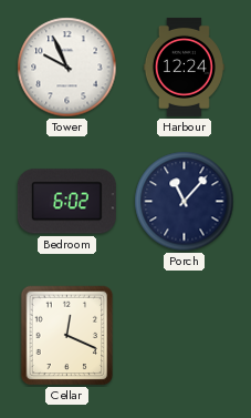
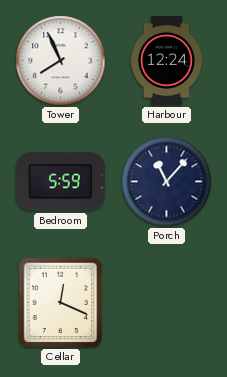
Tower: 9:56 -> 7:56
Bedroom: 6:02 -> 5:59
